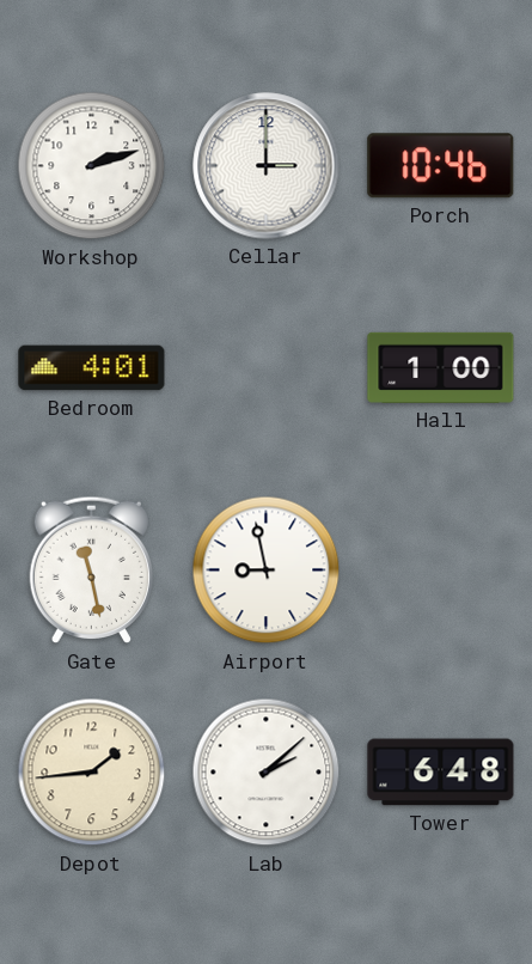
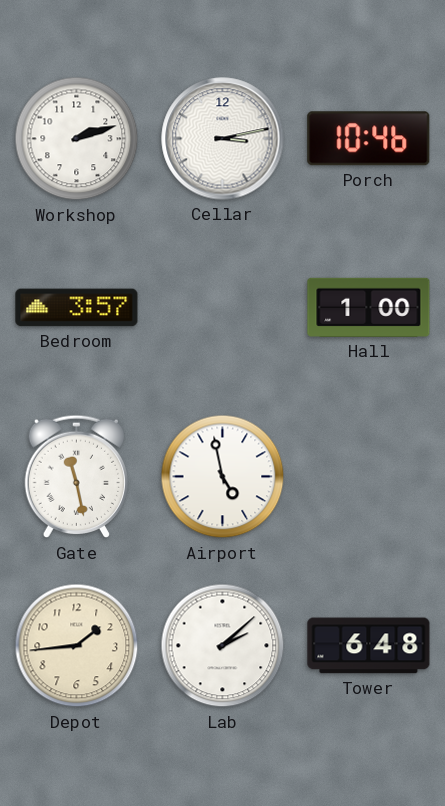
Cellar: 3:00 -> 3:13
Bedroom: 4:01 -> 3:57
Airport: 8:58 -> 4:58
